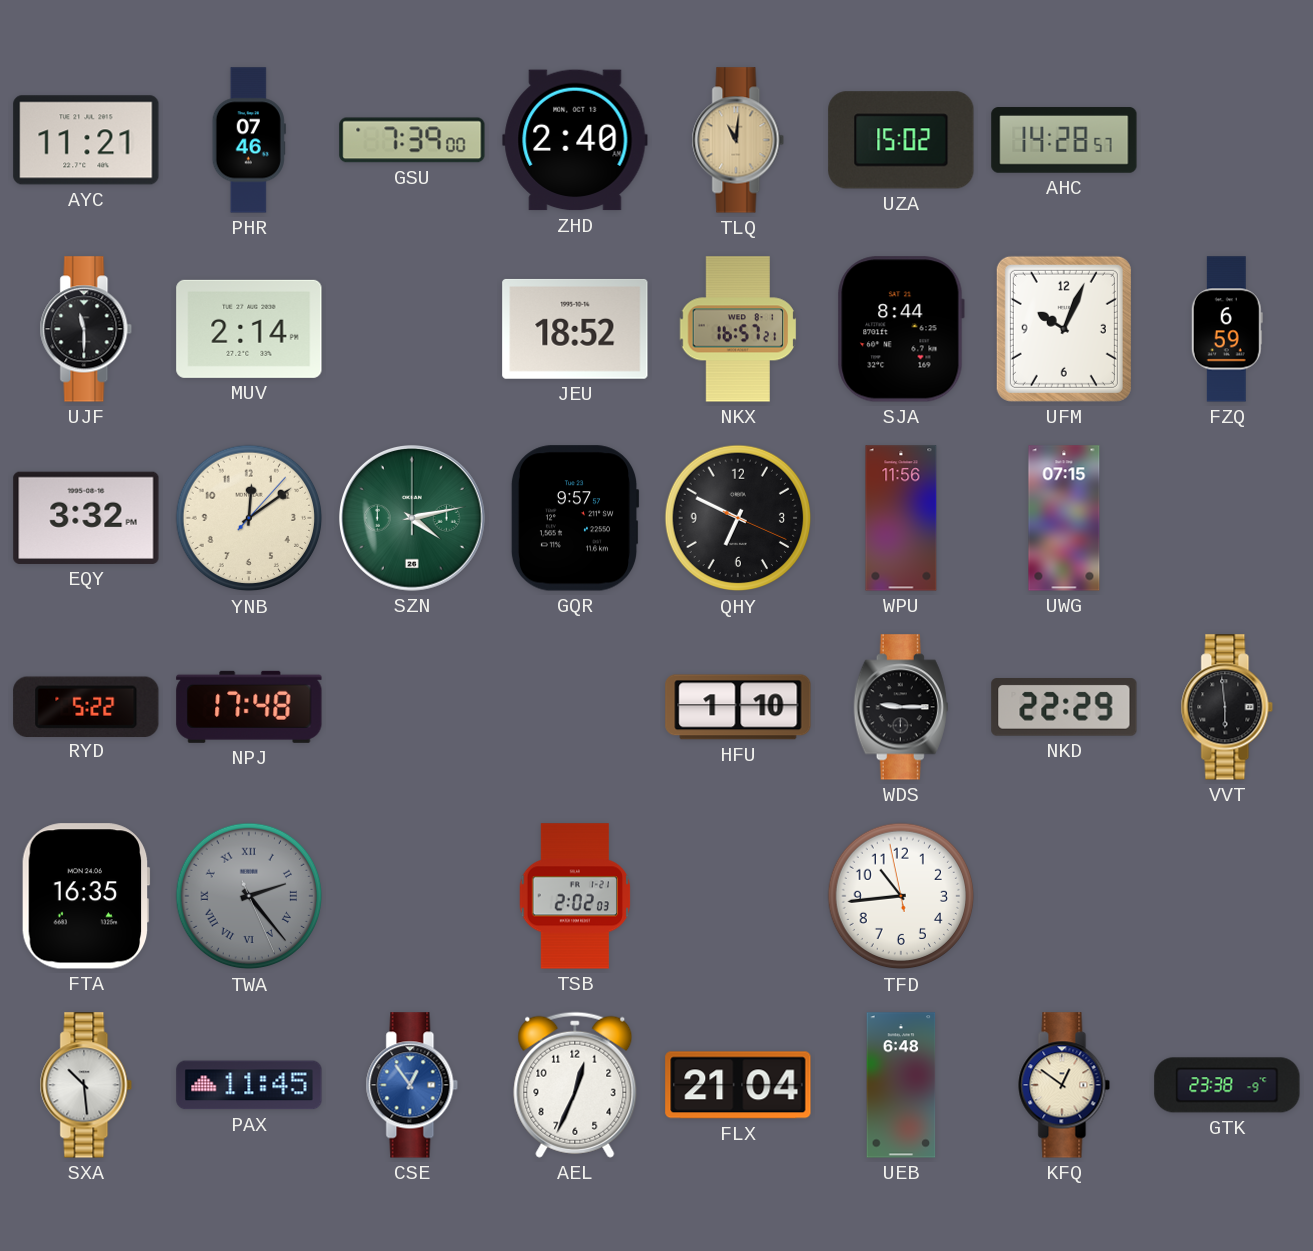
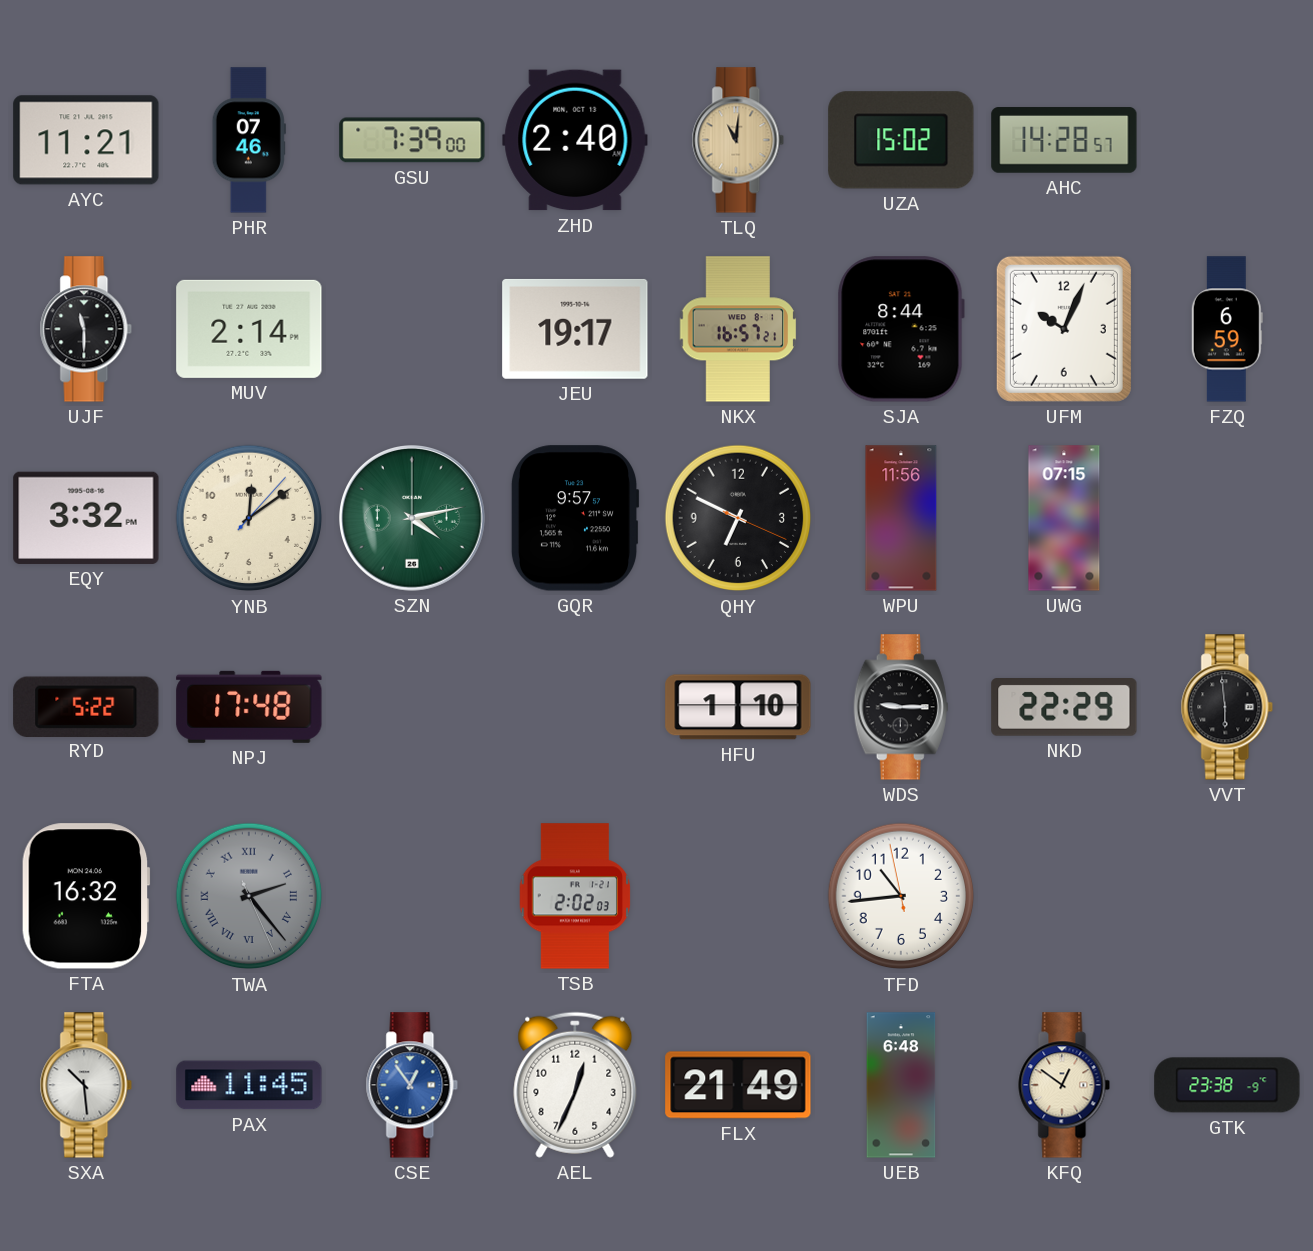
JEU: 18:52 -> 19:17
FTA: 16:35 -> 16:32
FLX: 21:04 -> 21:49
